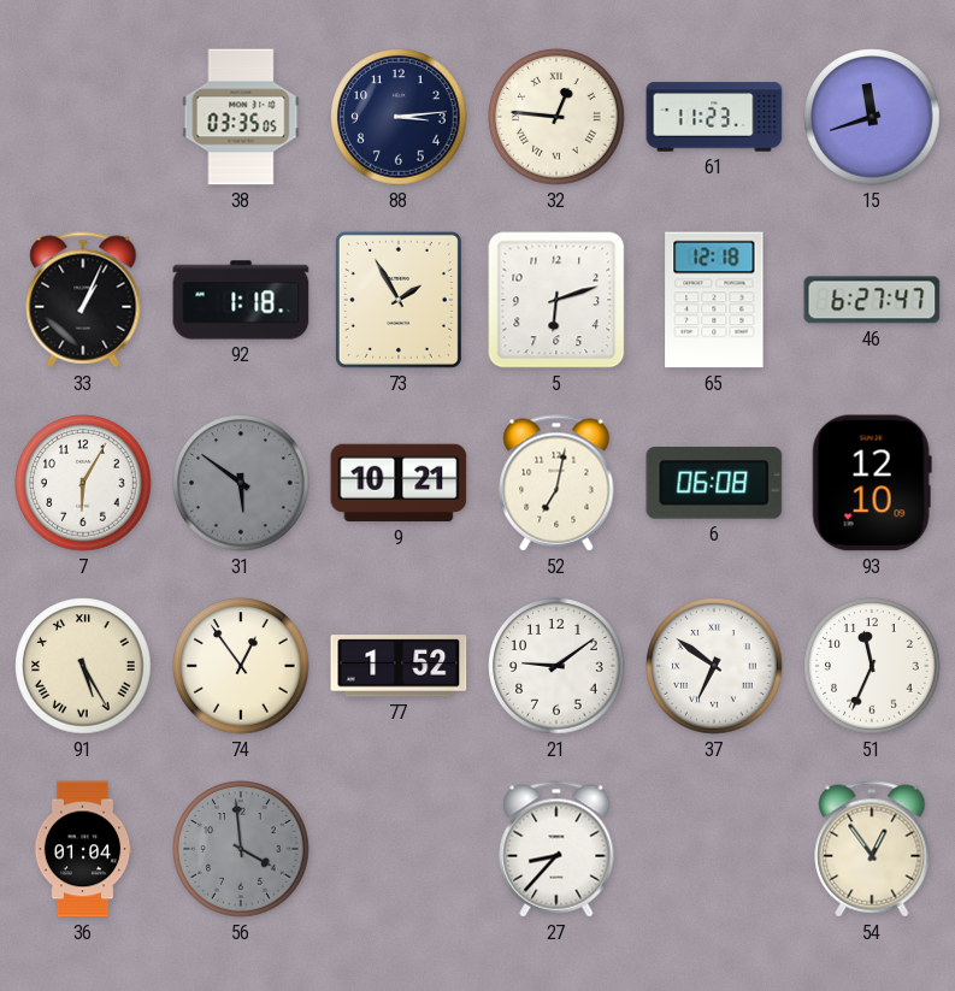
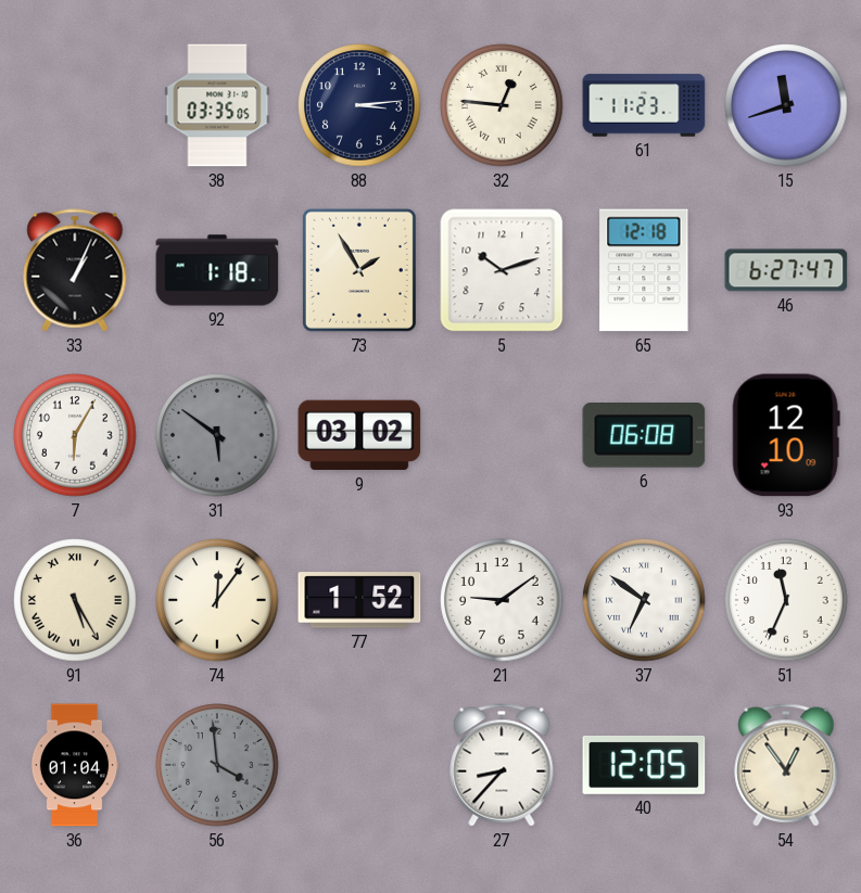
5: 6:12 -> 10:12
9: 10:21 -> 03:02
52: 7:02 -> none
74: 12:54 -> 12:06
40: none -> 12:05
